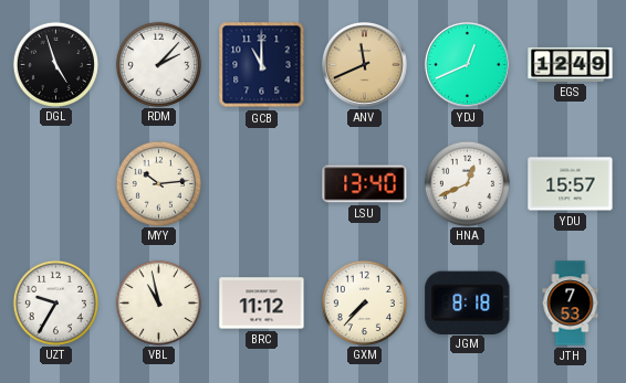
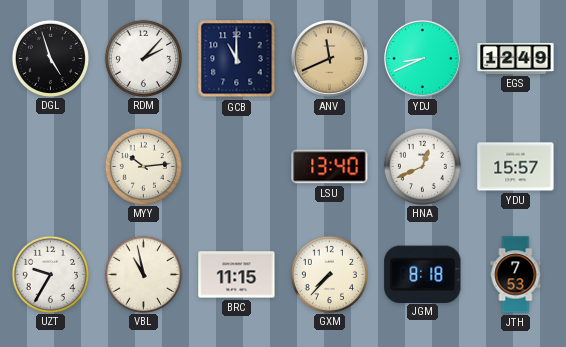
YDJ: 12:41 -> 8:41
BRC: 11:12 -> 11:15
